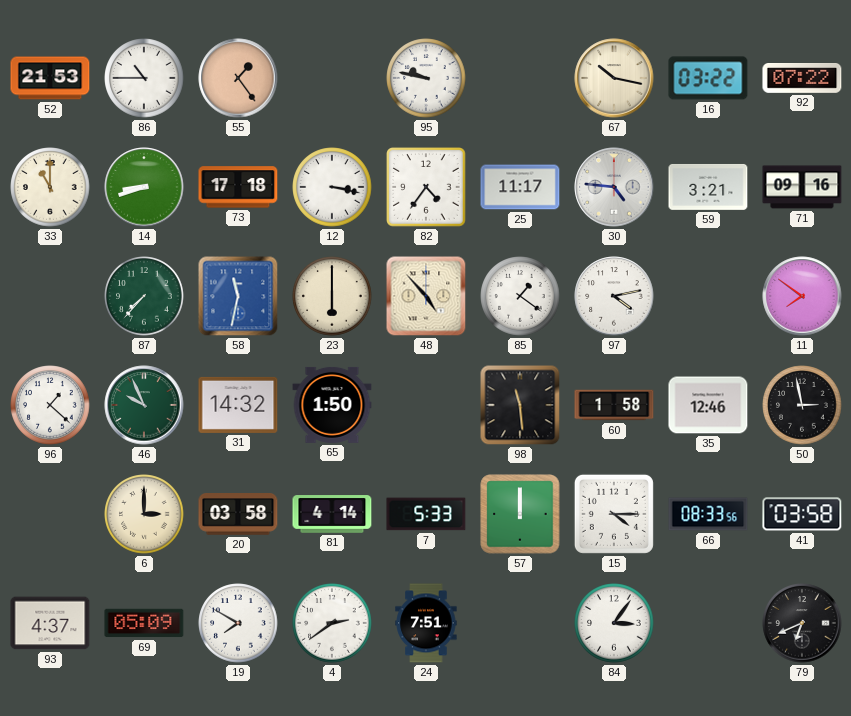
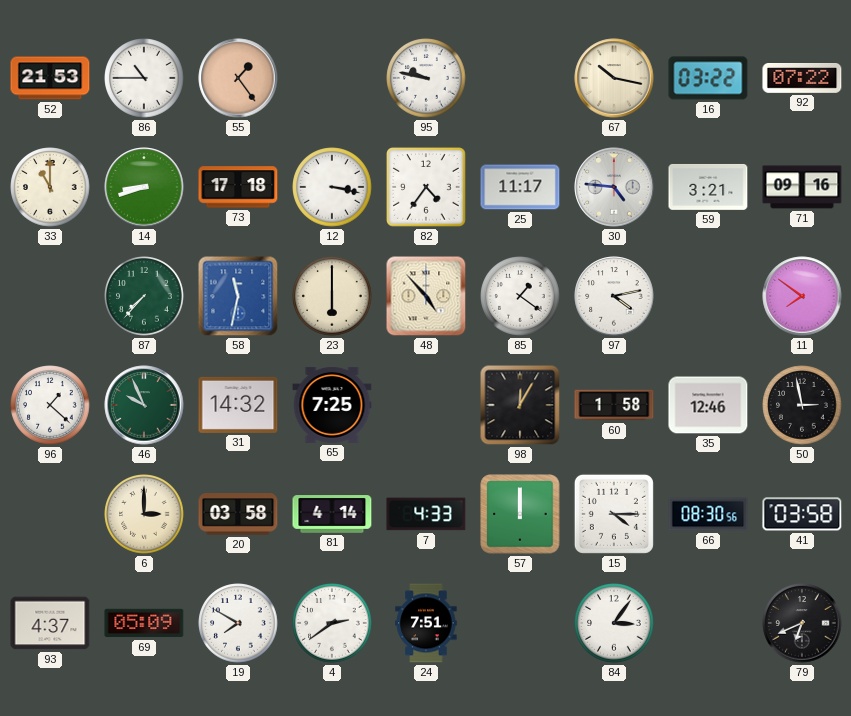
65: 1:50 -> 7:25
98: 11:29 -> 12:05
7: 5:33 -> 4:33
66: 08:33 -> 08:30
